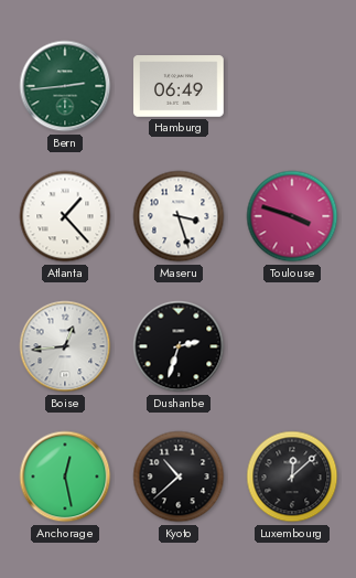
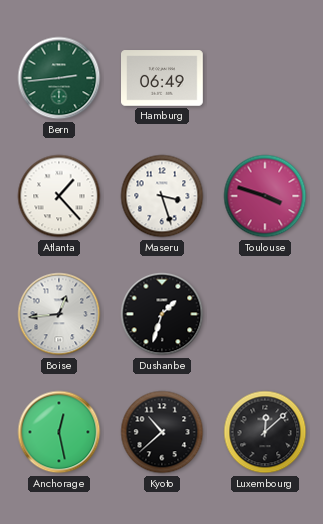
Dushanbe: 2:33 -> 1:33
